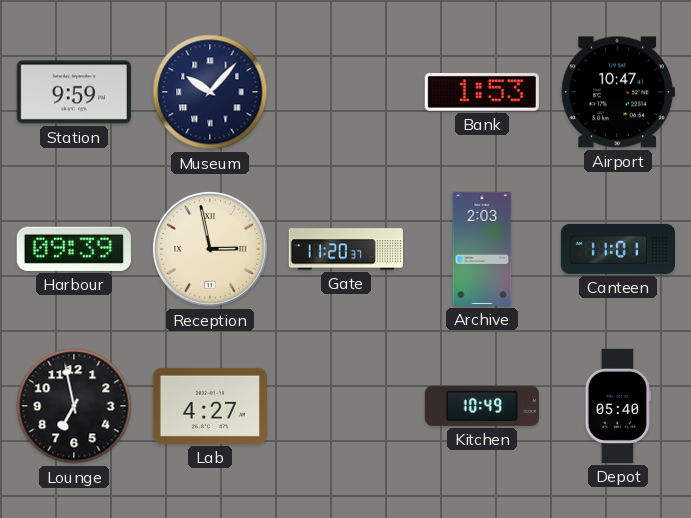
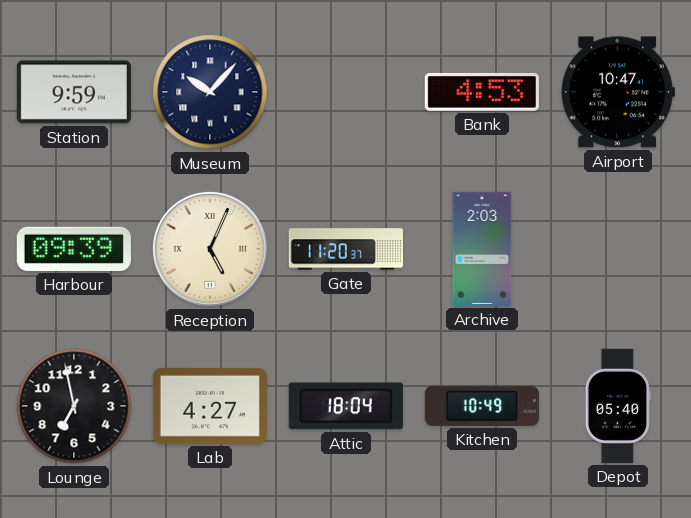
Bank: 1:53 -> 4:53
Reception: 2:58 -> 5:04
Canteen: 11:01 -> none
Attic: none -> 18:04
